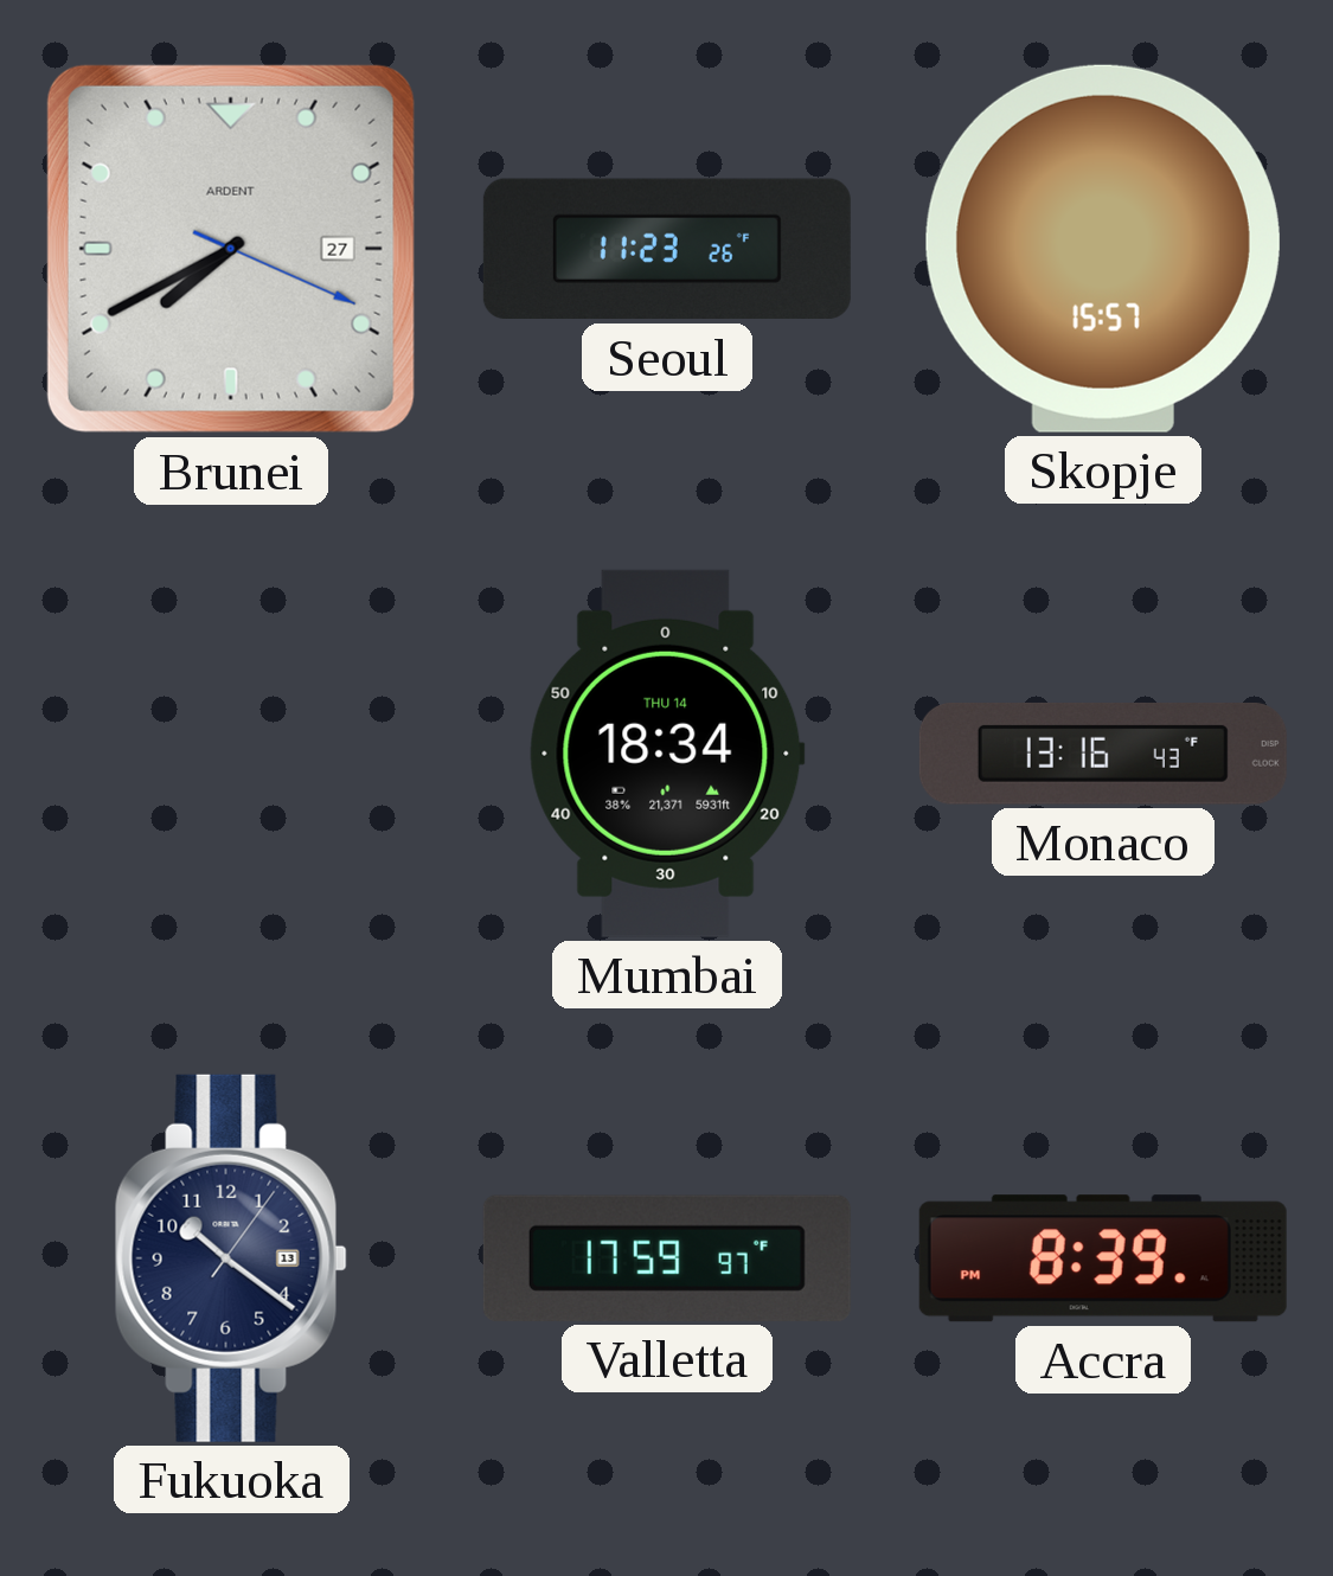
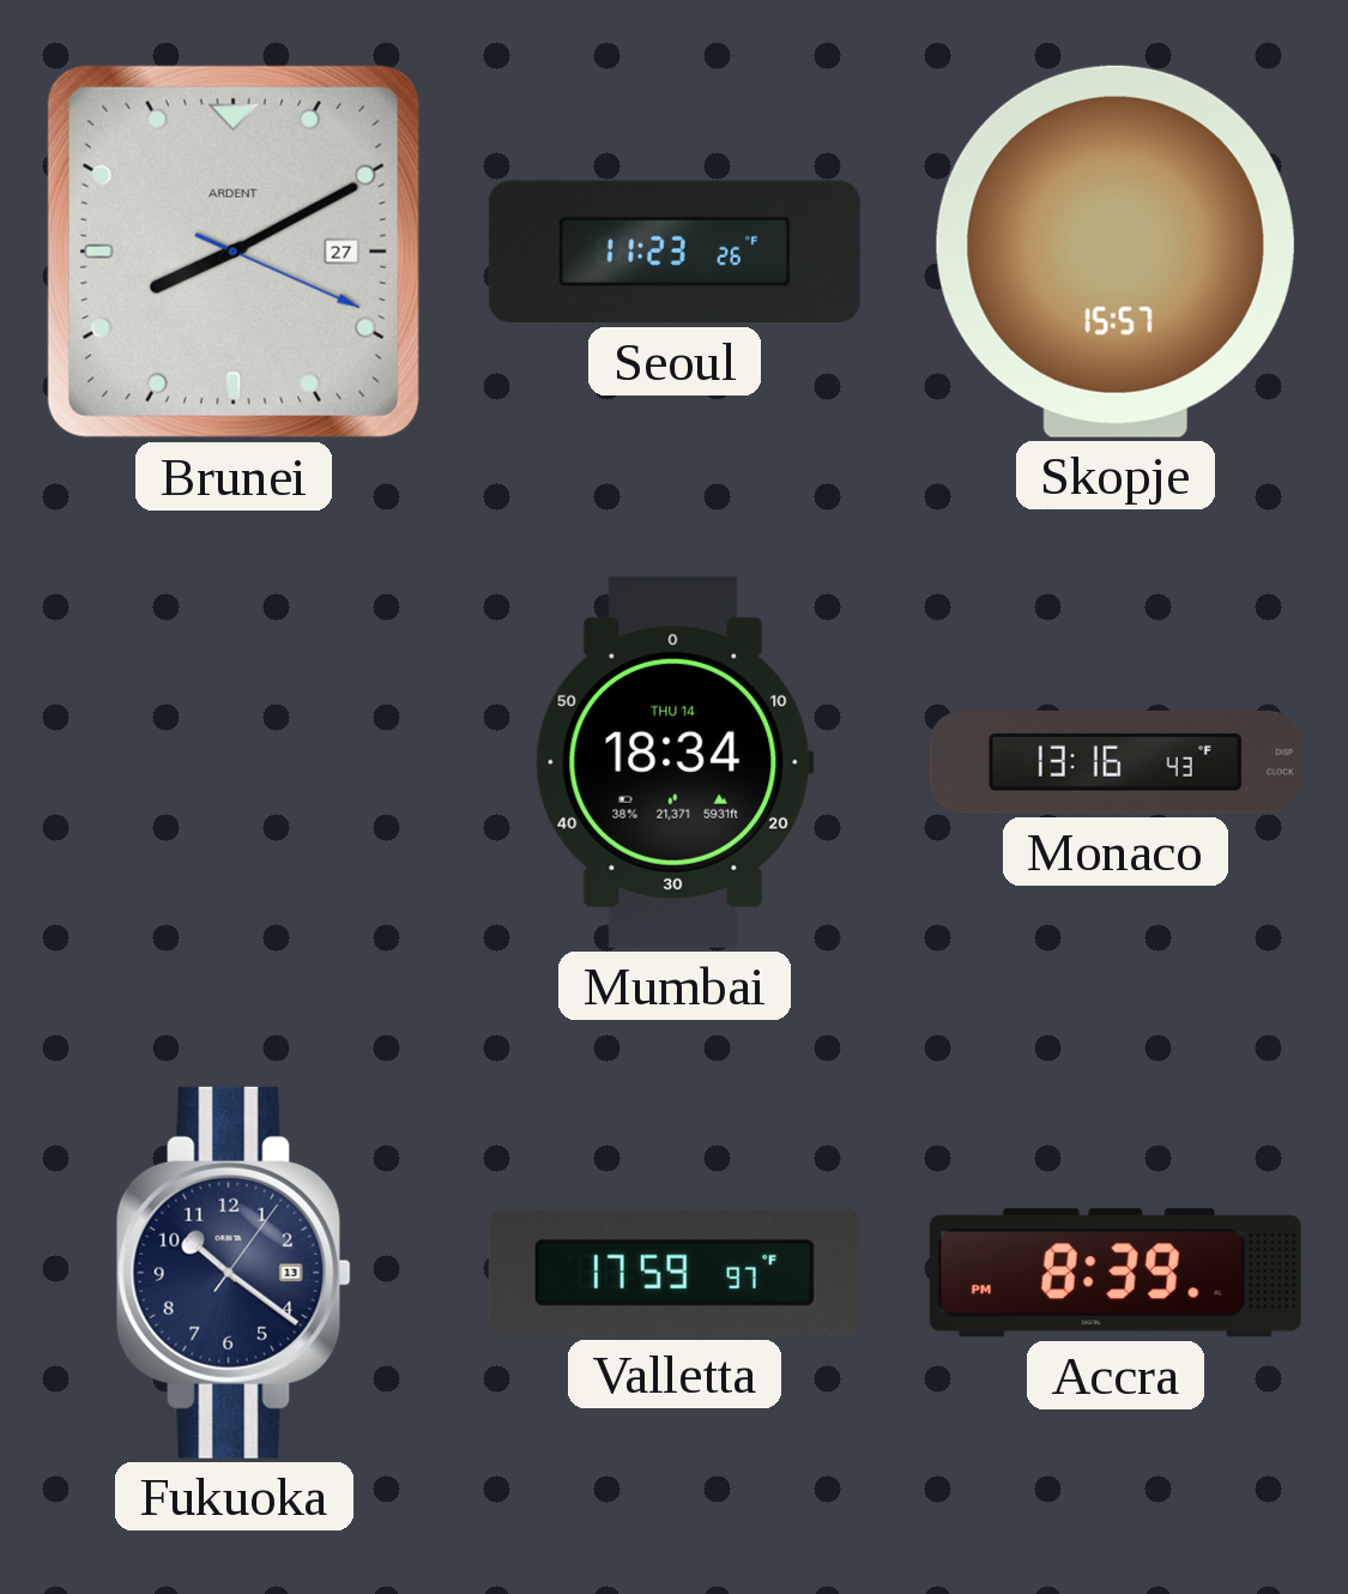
Brunei: 7:40 -> 8:10
